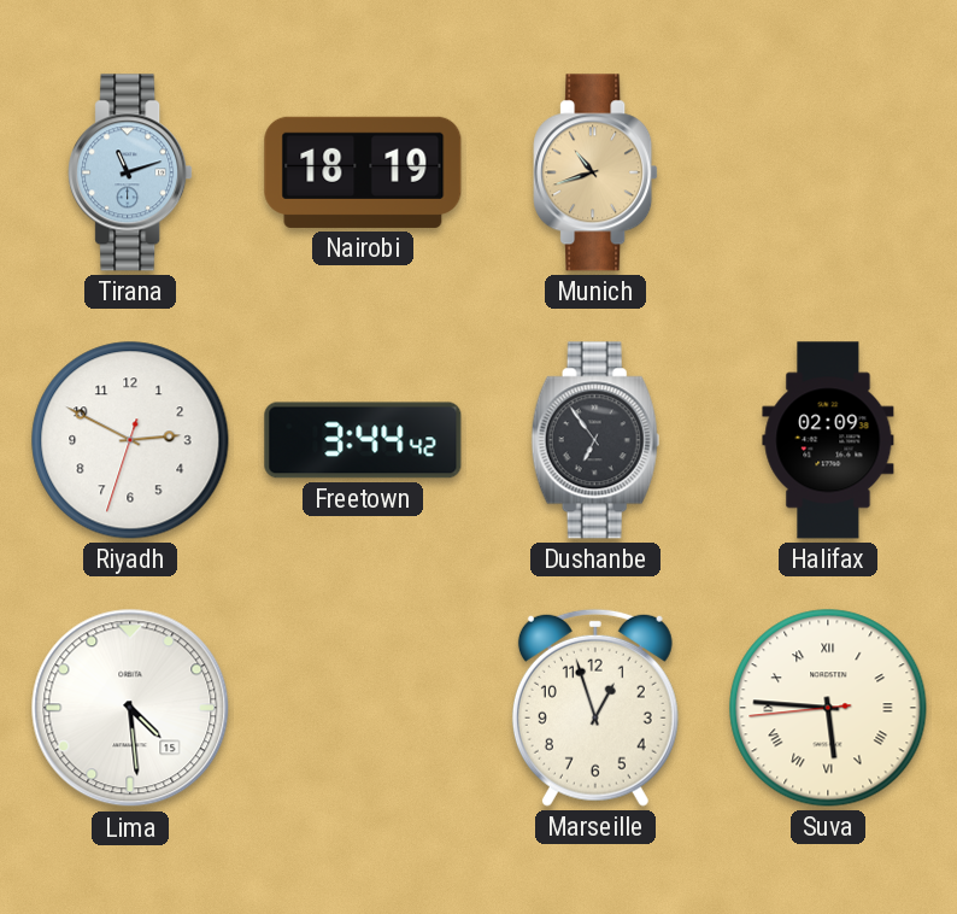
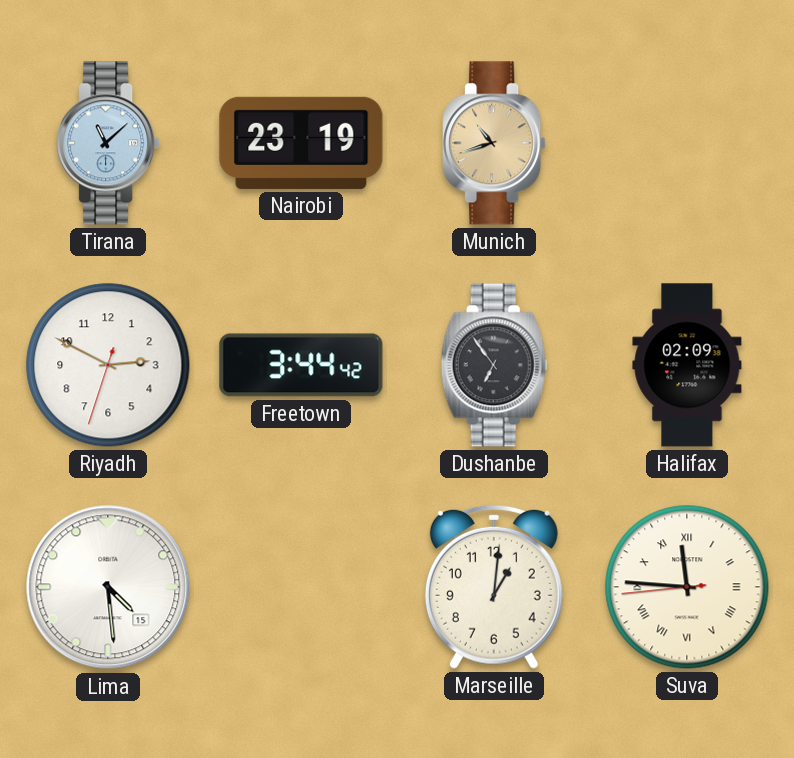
Tirana: 11:12 -> 11:08
Nairobi: 18:19 -> 23:19
Marseille: 12:57 -> 1:01
Suva: 5:45 -> 11:45
